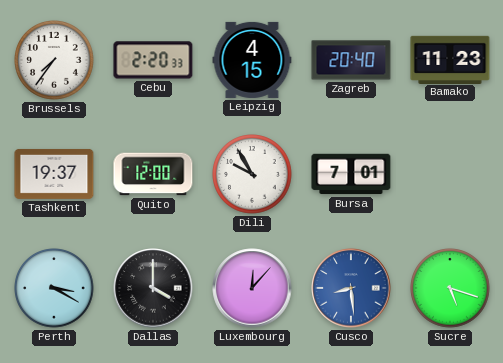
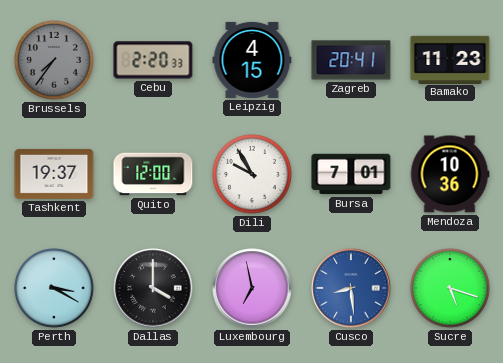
Brussels dial: white -> grey
Zagreb: 20:40 -> 20:41
Mendoza: none -> 10:36
Luxembourg: 12:07 -> 6:58
